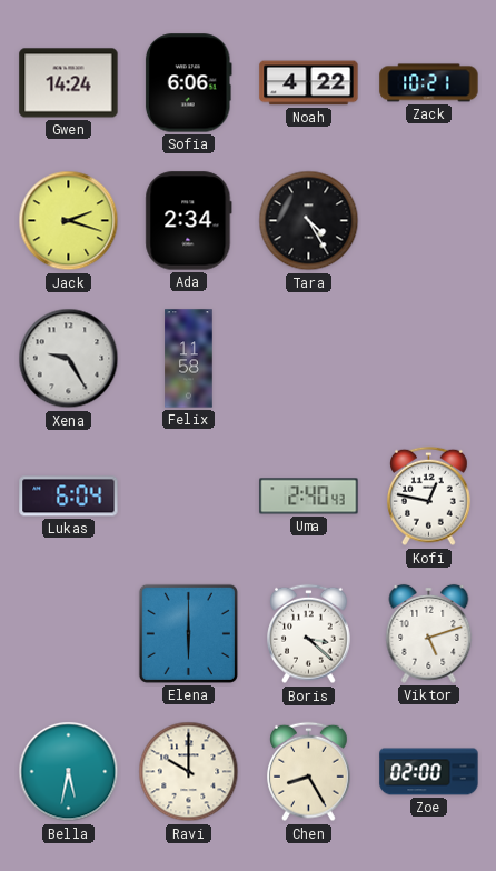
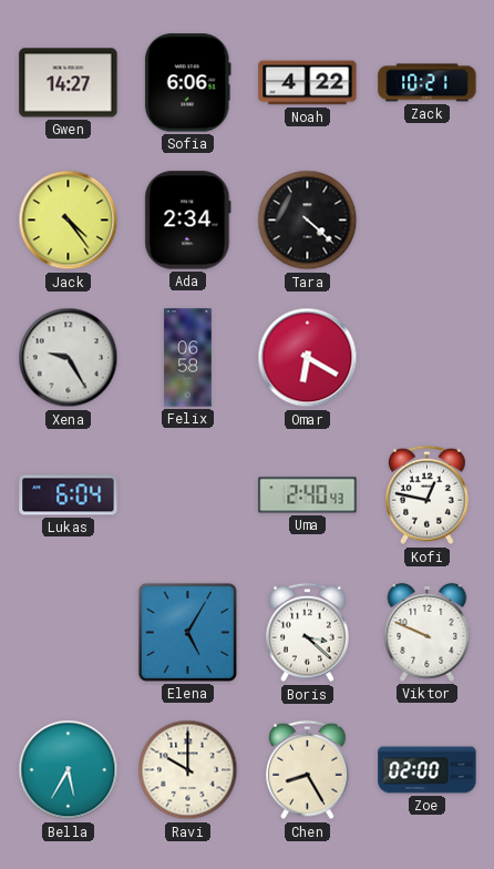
Gwen: 14:24 -> 14:27
Jack: 2:18 -> 4:24
Tara: 4:25 -> 4:22
Felix: 11:58 -> 06:58
Omar: none -> 6:20
Elena: 6:00 -> 5:05
Viktor: 5:12 -> 9:49
Bella: 5:32 -> 5:35
